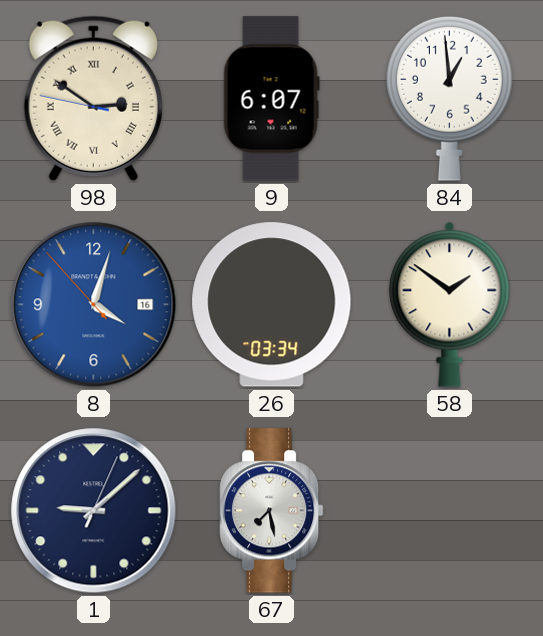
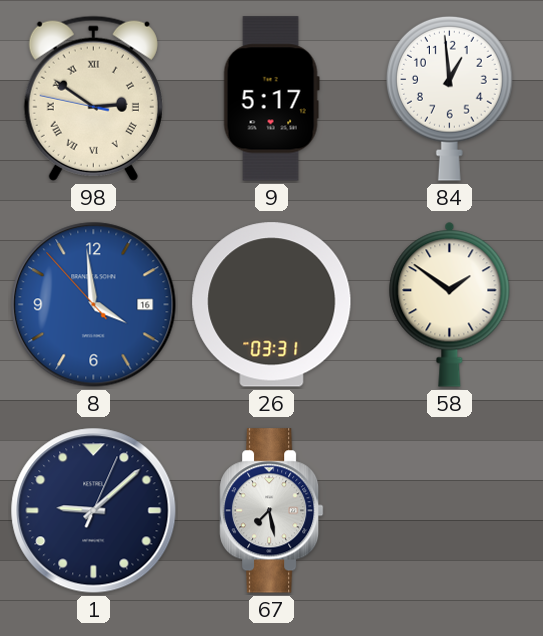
9: 6:07 -> 5:17
8: 4:02 -> 3:58
26: 03:34 -> 03:31
